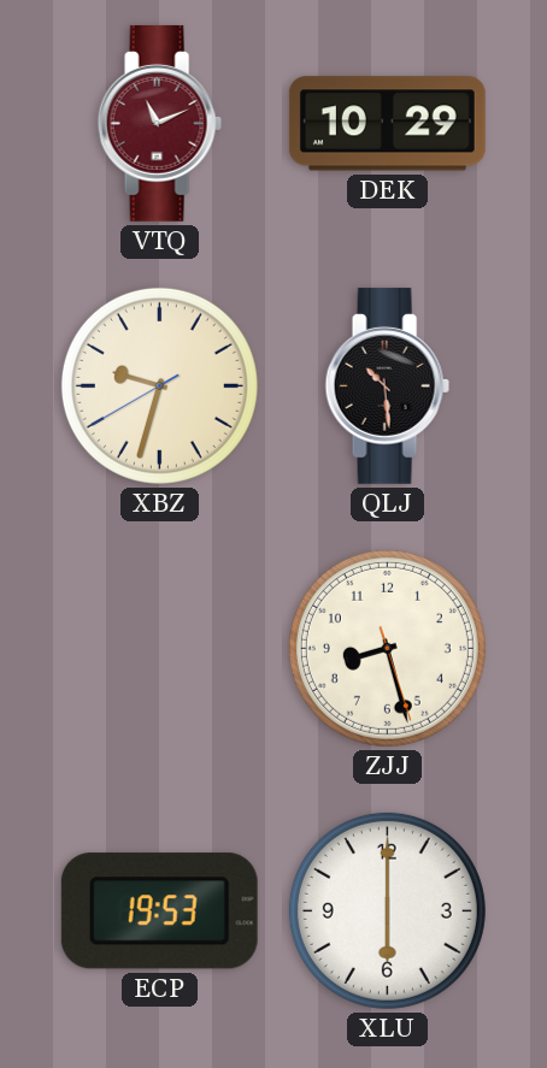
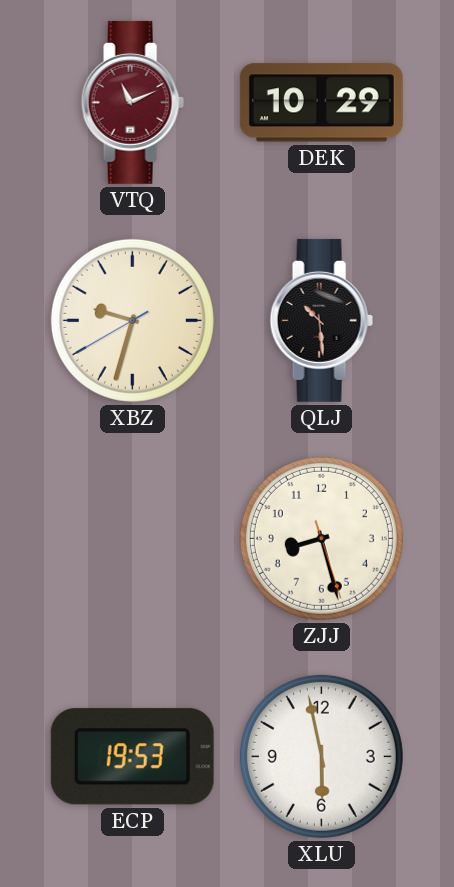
XLU: 6:00 -> 5:58
